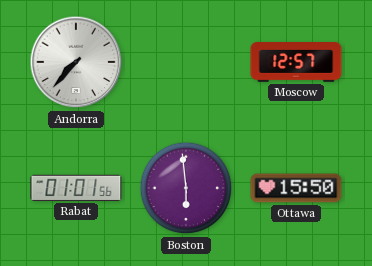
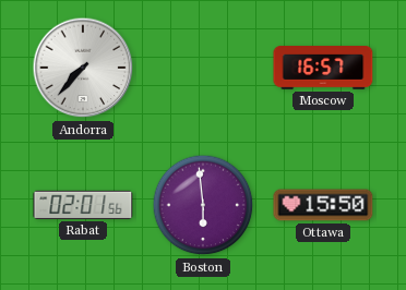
Moscow: 12:57 -> 16:57
Rabat: 01:01 -> 02:01
